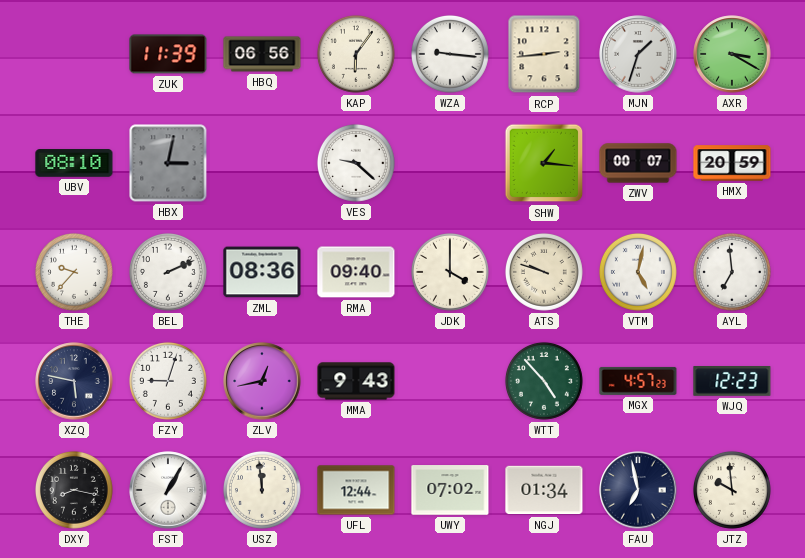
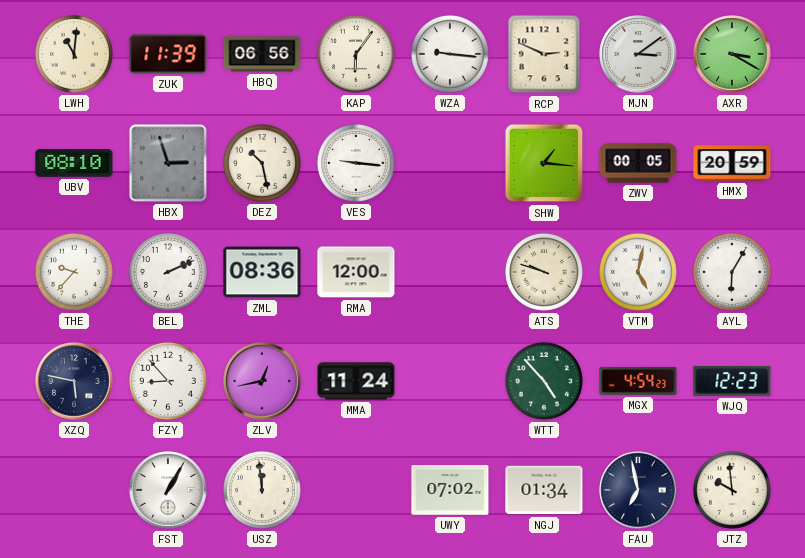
LWH: none -> 11:01
RCP: 2:44 -> 2:49
MJN: 1:33 -> 3:09
HBX: 3:02 -> 2:57
DEZ: none -> 10:28
VES: 9:22 -> 9:16
ZWV: 00:07 -> 00:05
RMA: 09:40 -> 12:00
JDK: 4:00 -> none
AYL: 6:59 -> 6:05
FZY: 9:03 -> 8:53
MMA: 9:43 -> 11:24
MGX: 4:57 -> 4:54
DXY: 8:17 -> none
UFL: 12:44 -> none
